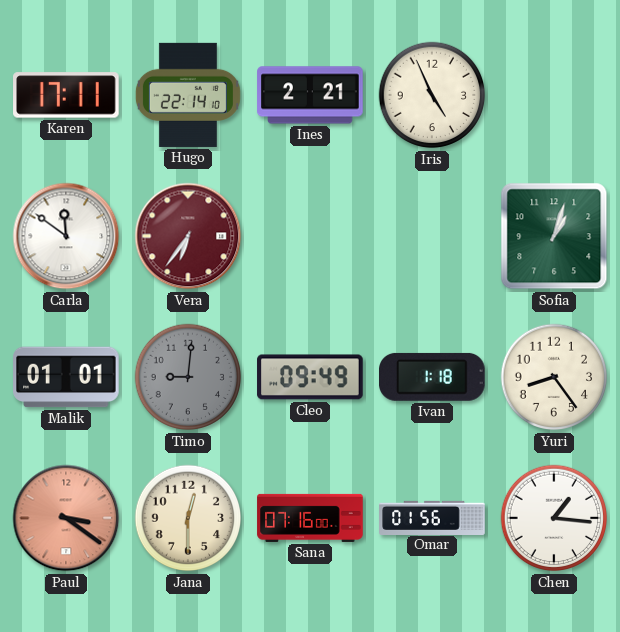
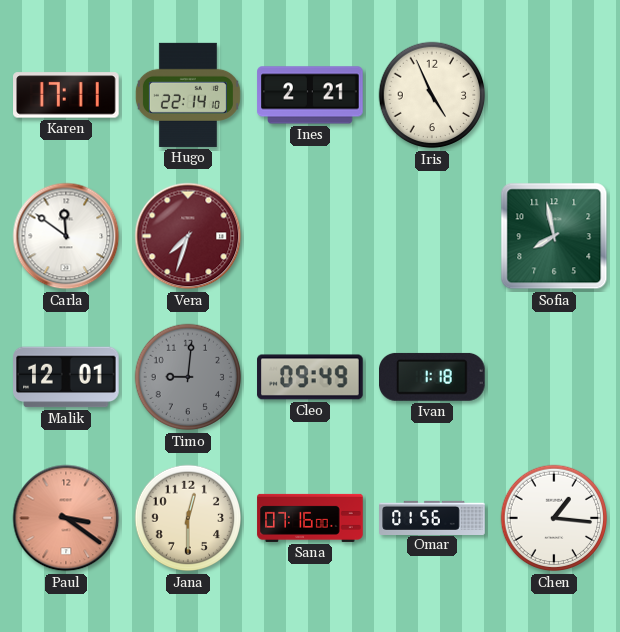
Vera: 6:36 -> 7:33
Sofia: 1:03 -> 7:58
Malik: 01:01 -> 12:01
Yuri: 8:24 -> none
